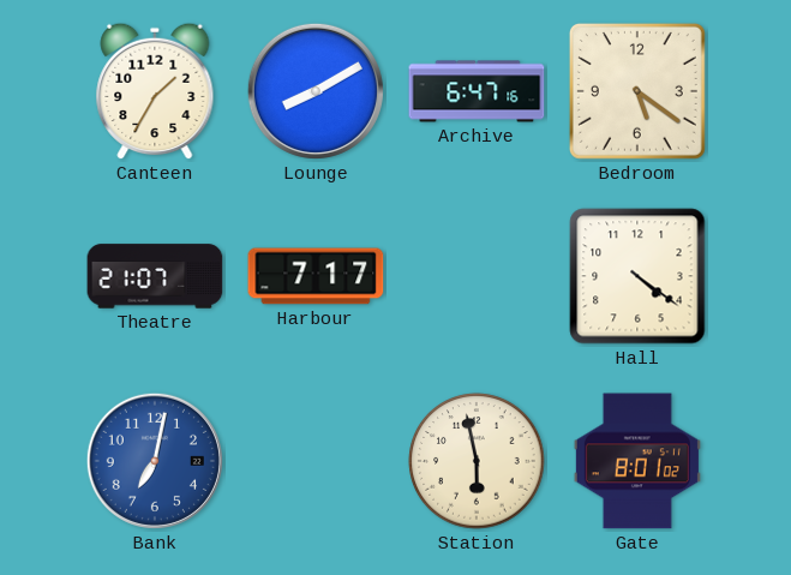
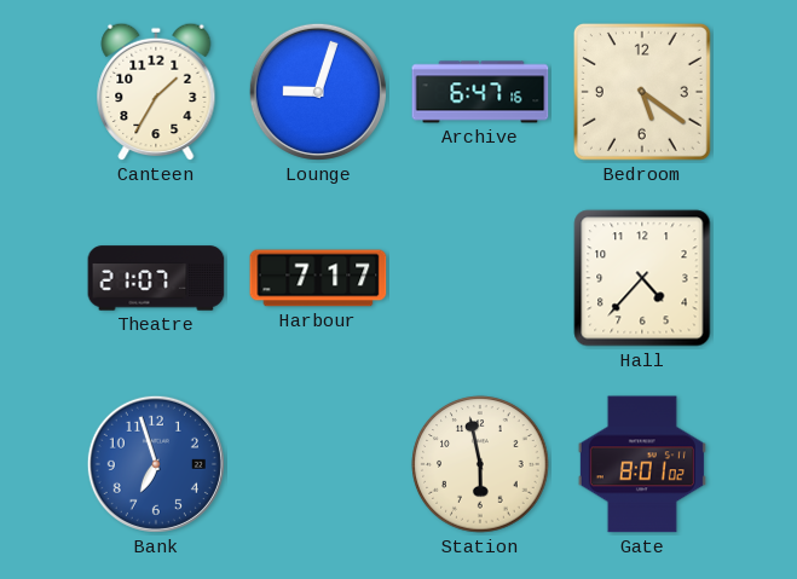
Lounge: 8:10 -> 9:03
Hall: 4:21 -> 4:37
Bank: 7:02 -> 6:57
